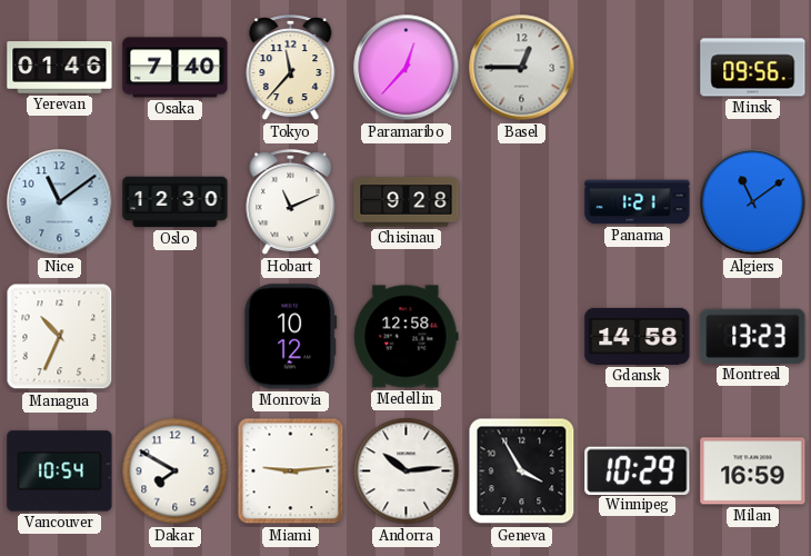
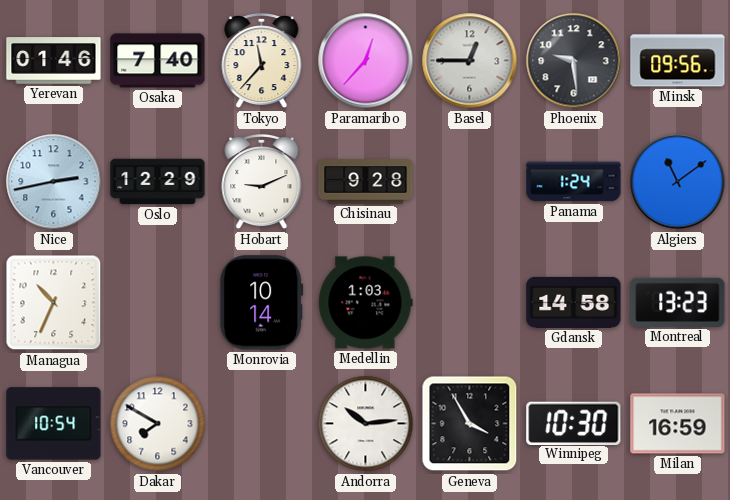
Phoenix: none -> 9:29
Nice: 11:09 -> 2:43
Oslo: 12:30 -> 12:29
Hobart: 11:11 -> 9:11
Panama: 1:21 -> 1:24
Monrovia: 10:12 -> 10:14
Medellin: 12:58 -> 1:03
Miami: 9:14 -> none
Winnipeg: 10:29 -> 10:30
